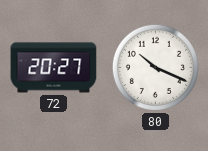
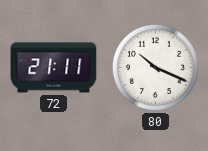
72: 20:27 -> 21:11
